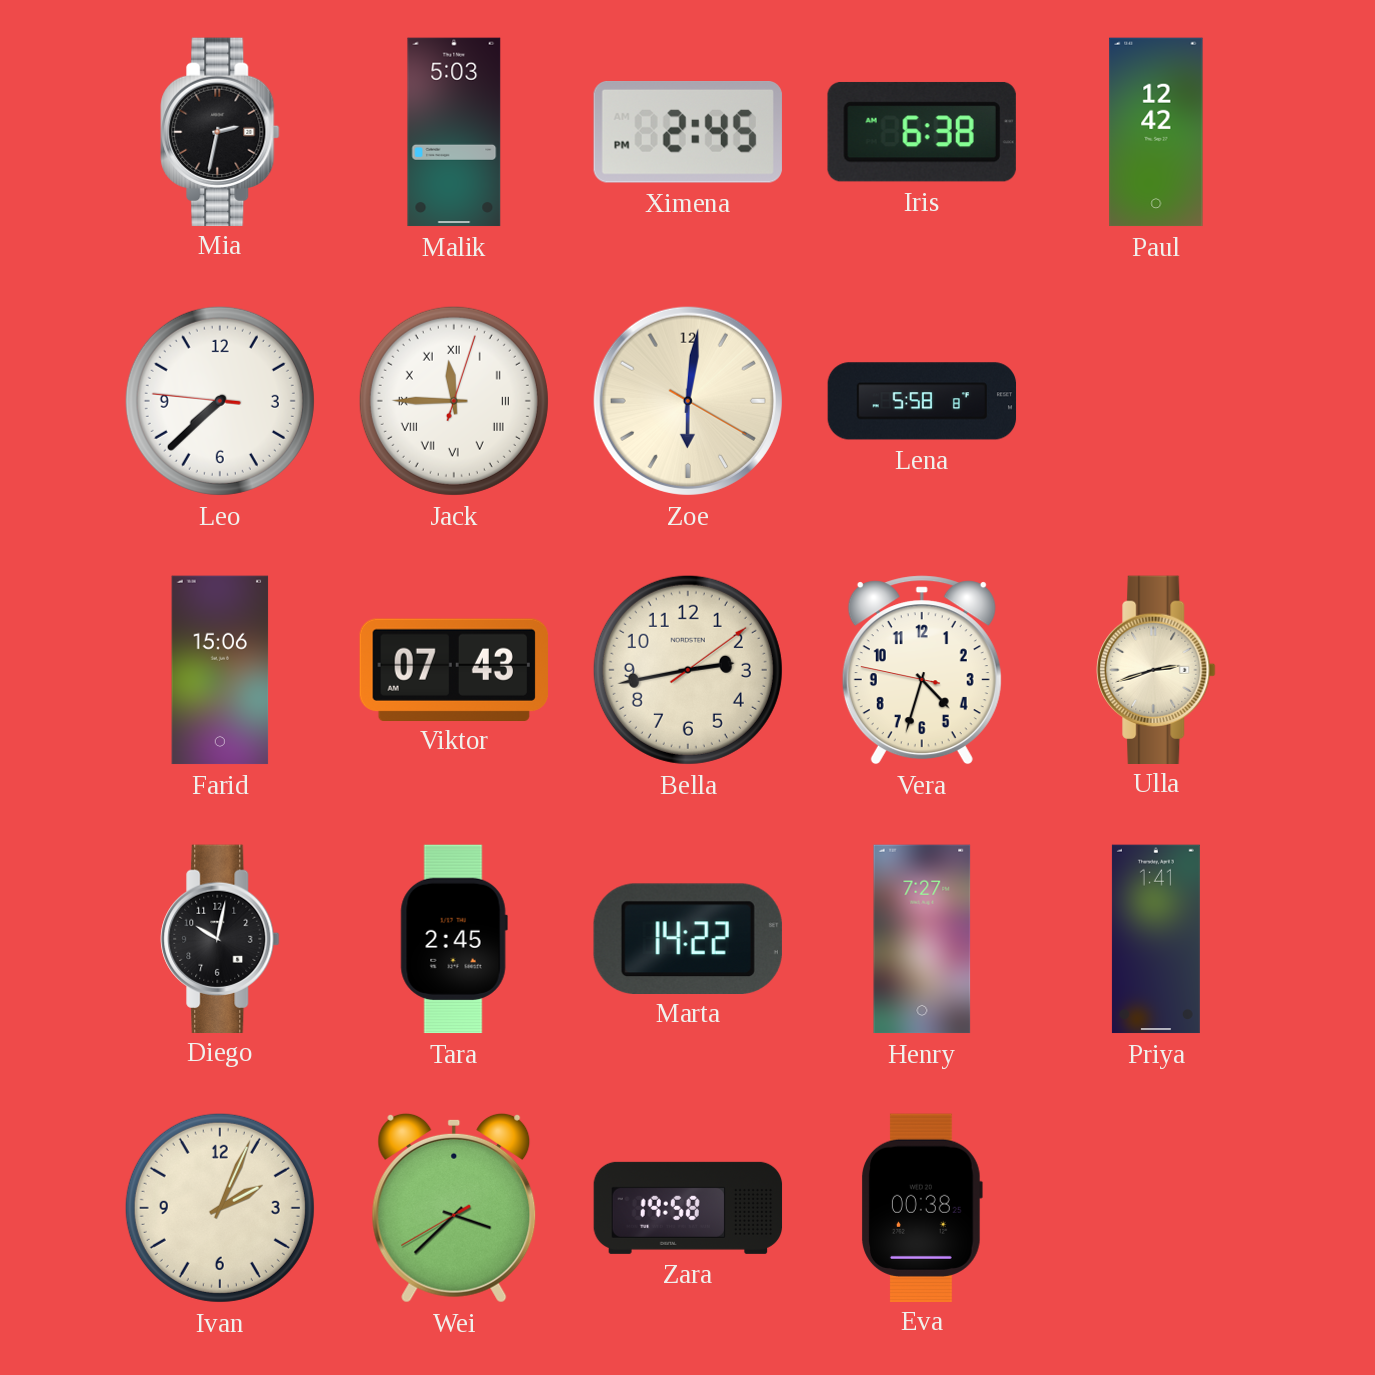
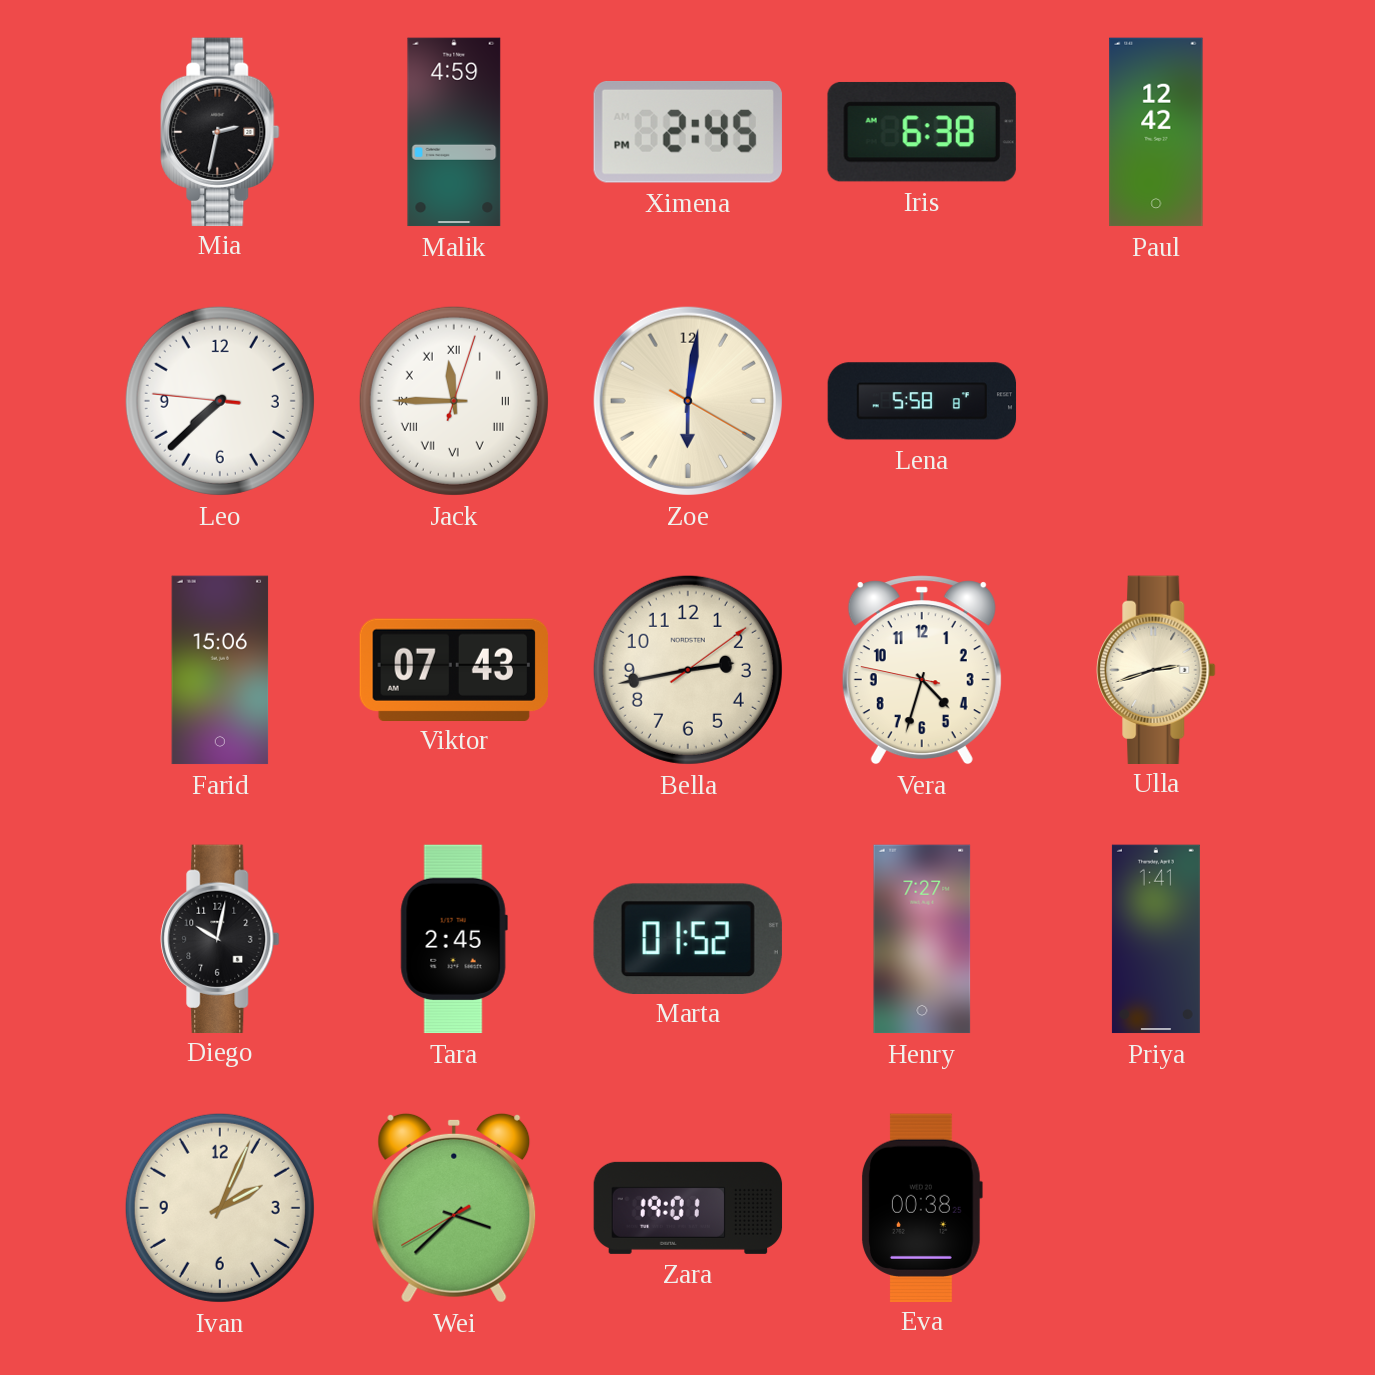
Malik: 5:03 -> 4:59
Marta: 14:22 -> 01:52
Zara: 19:58 -> 19:01
